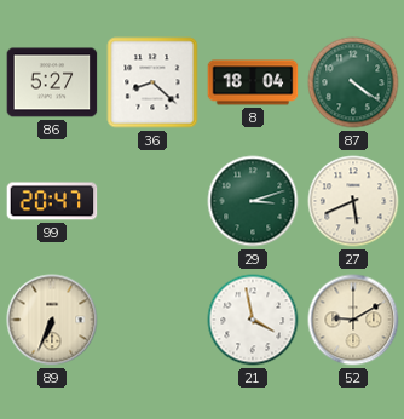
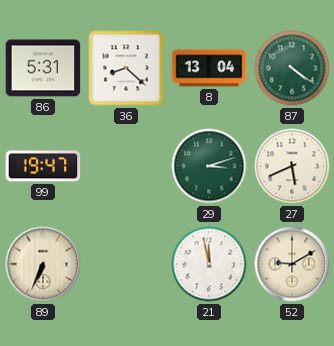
86: 5:27 -> 5:31
8: 18:04 -> 13:04
99: 20:47 -> 19:47
21: 3:58 -> 11:58
